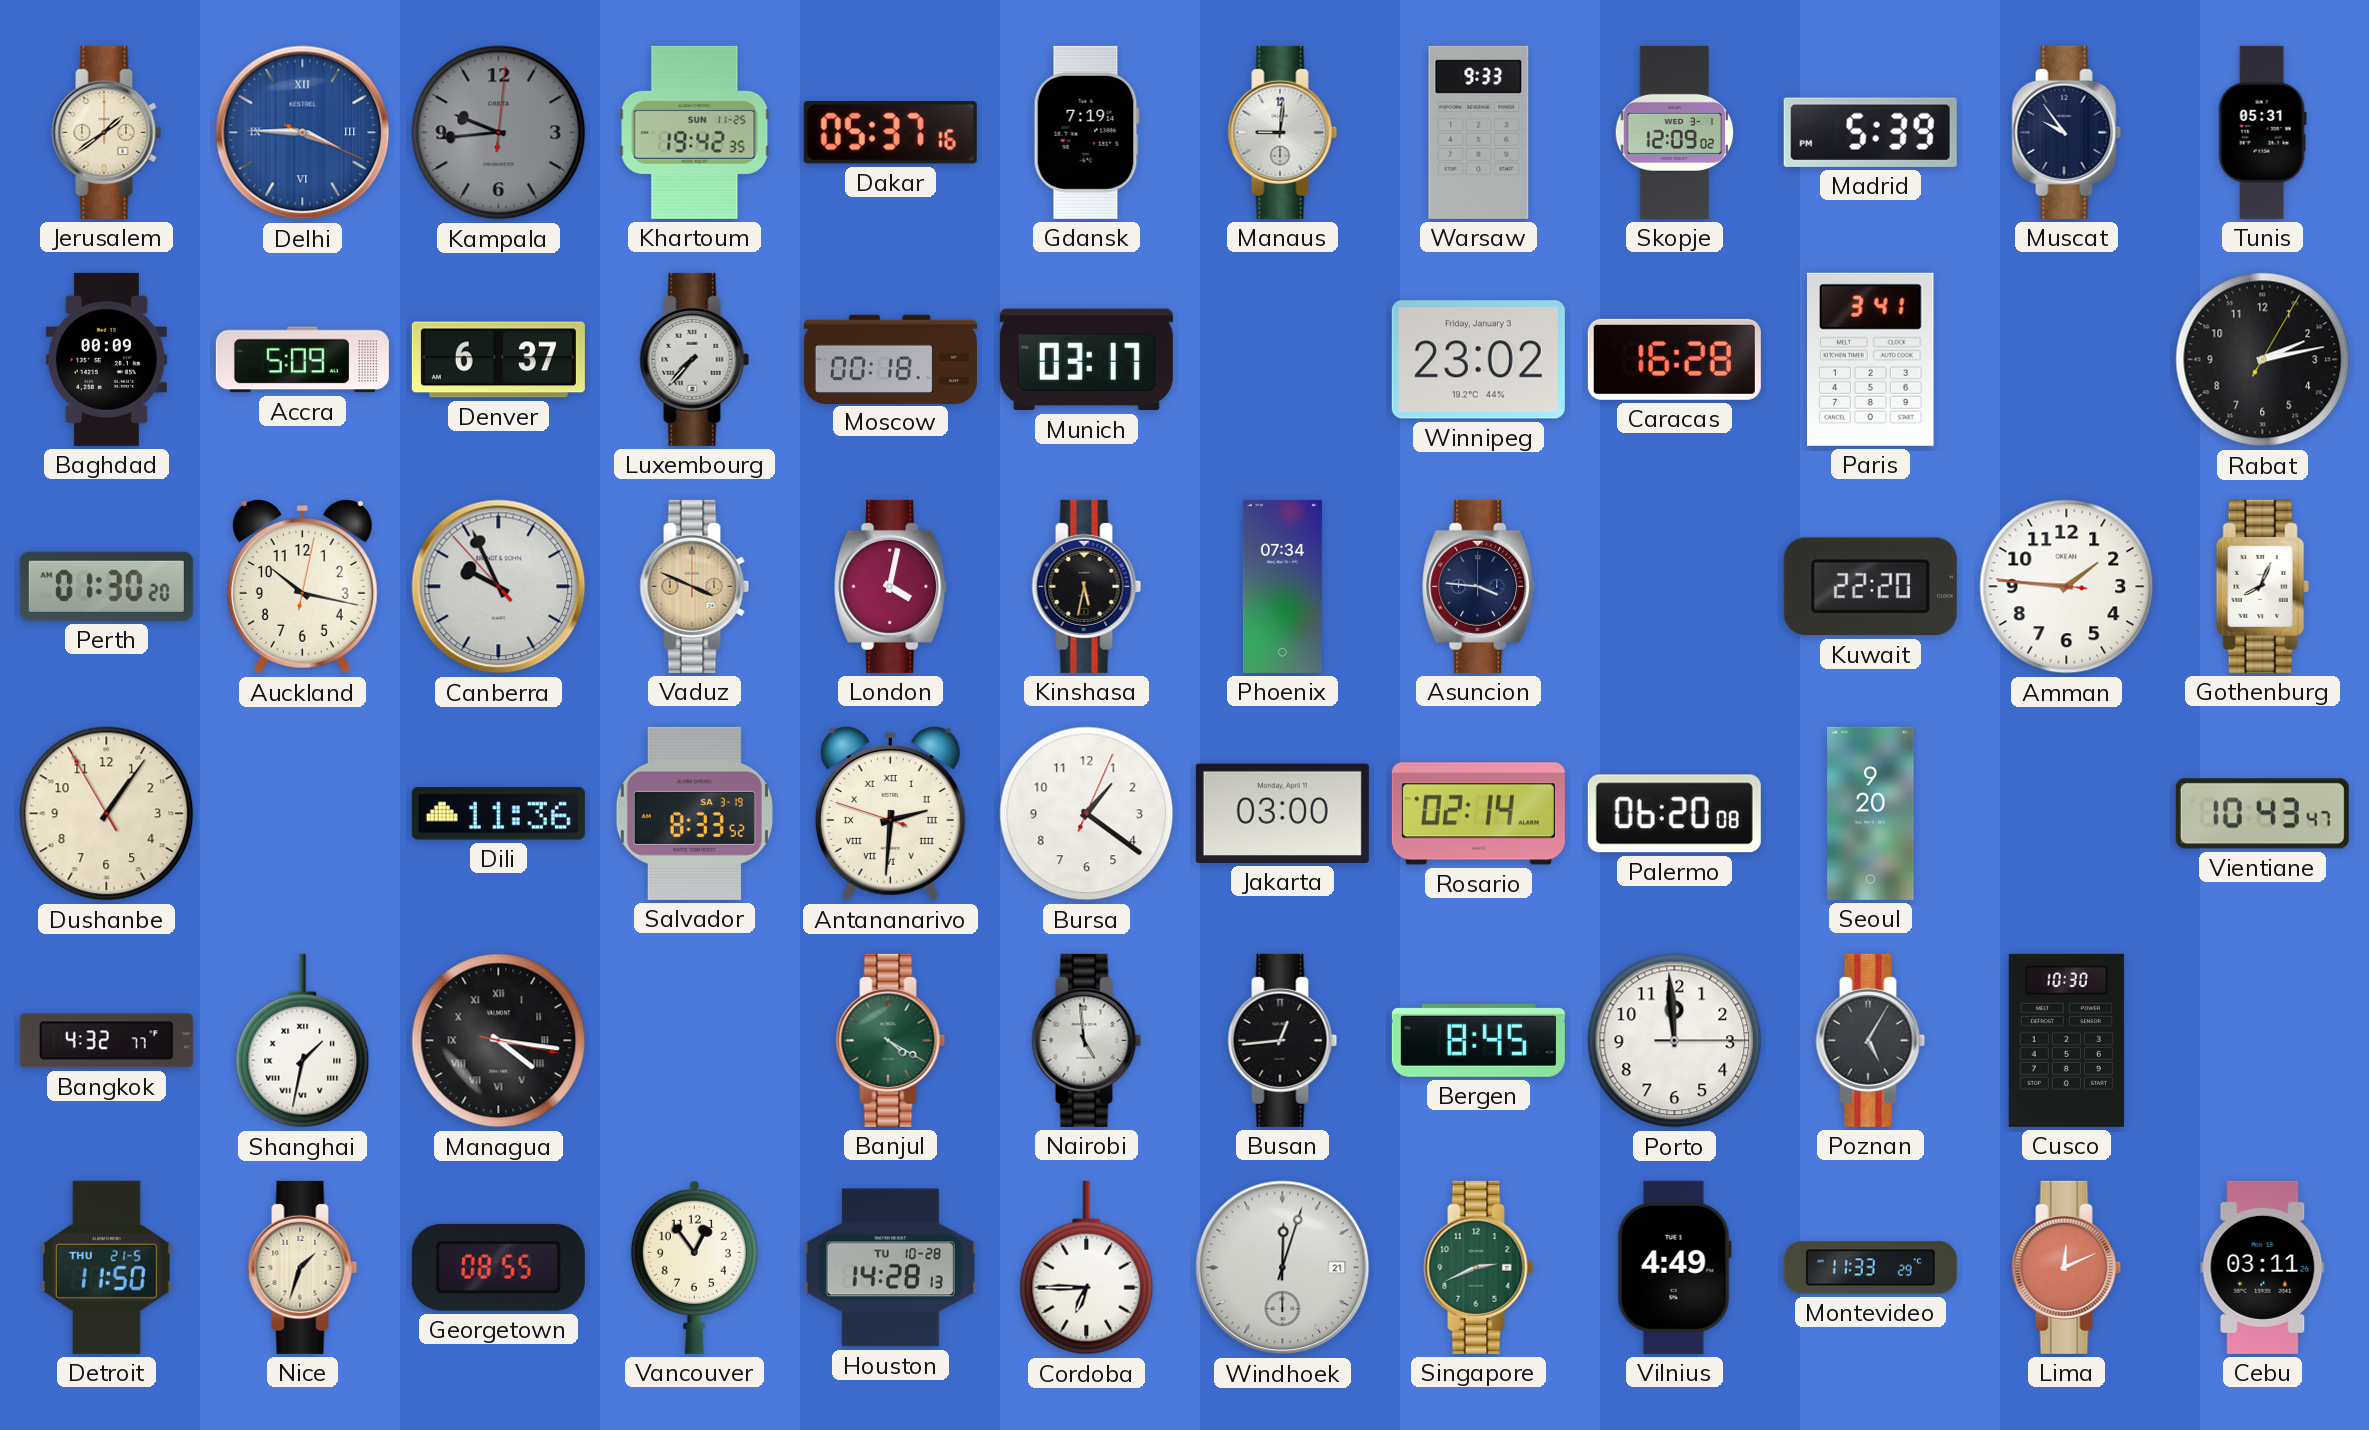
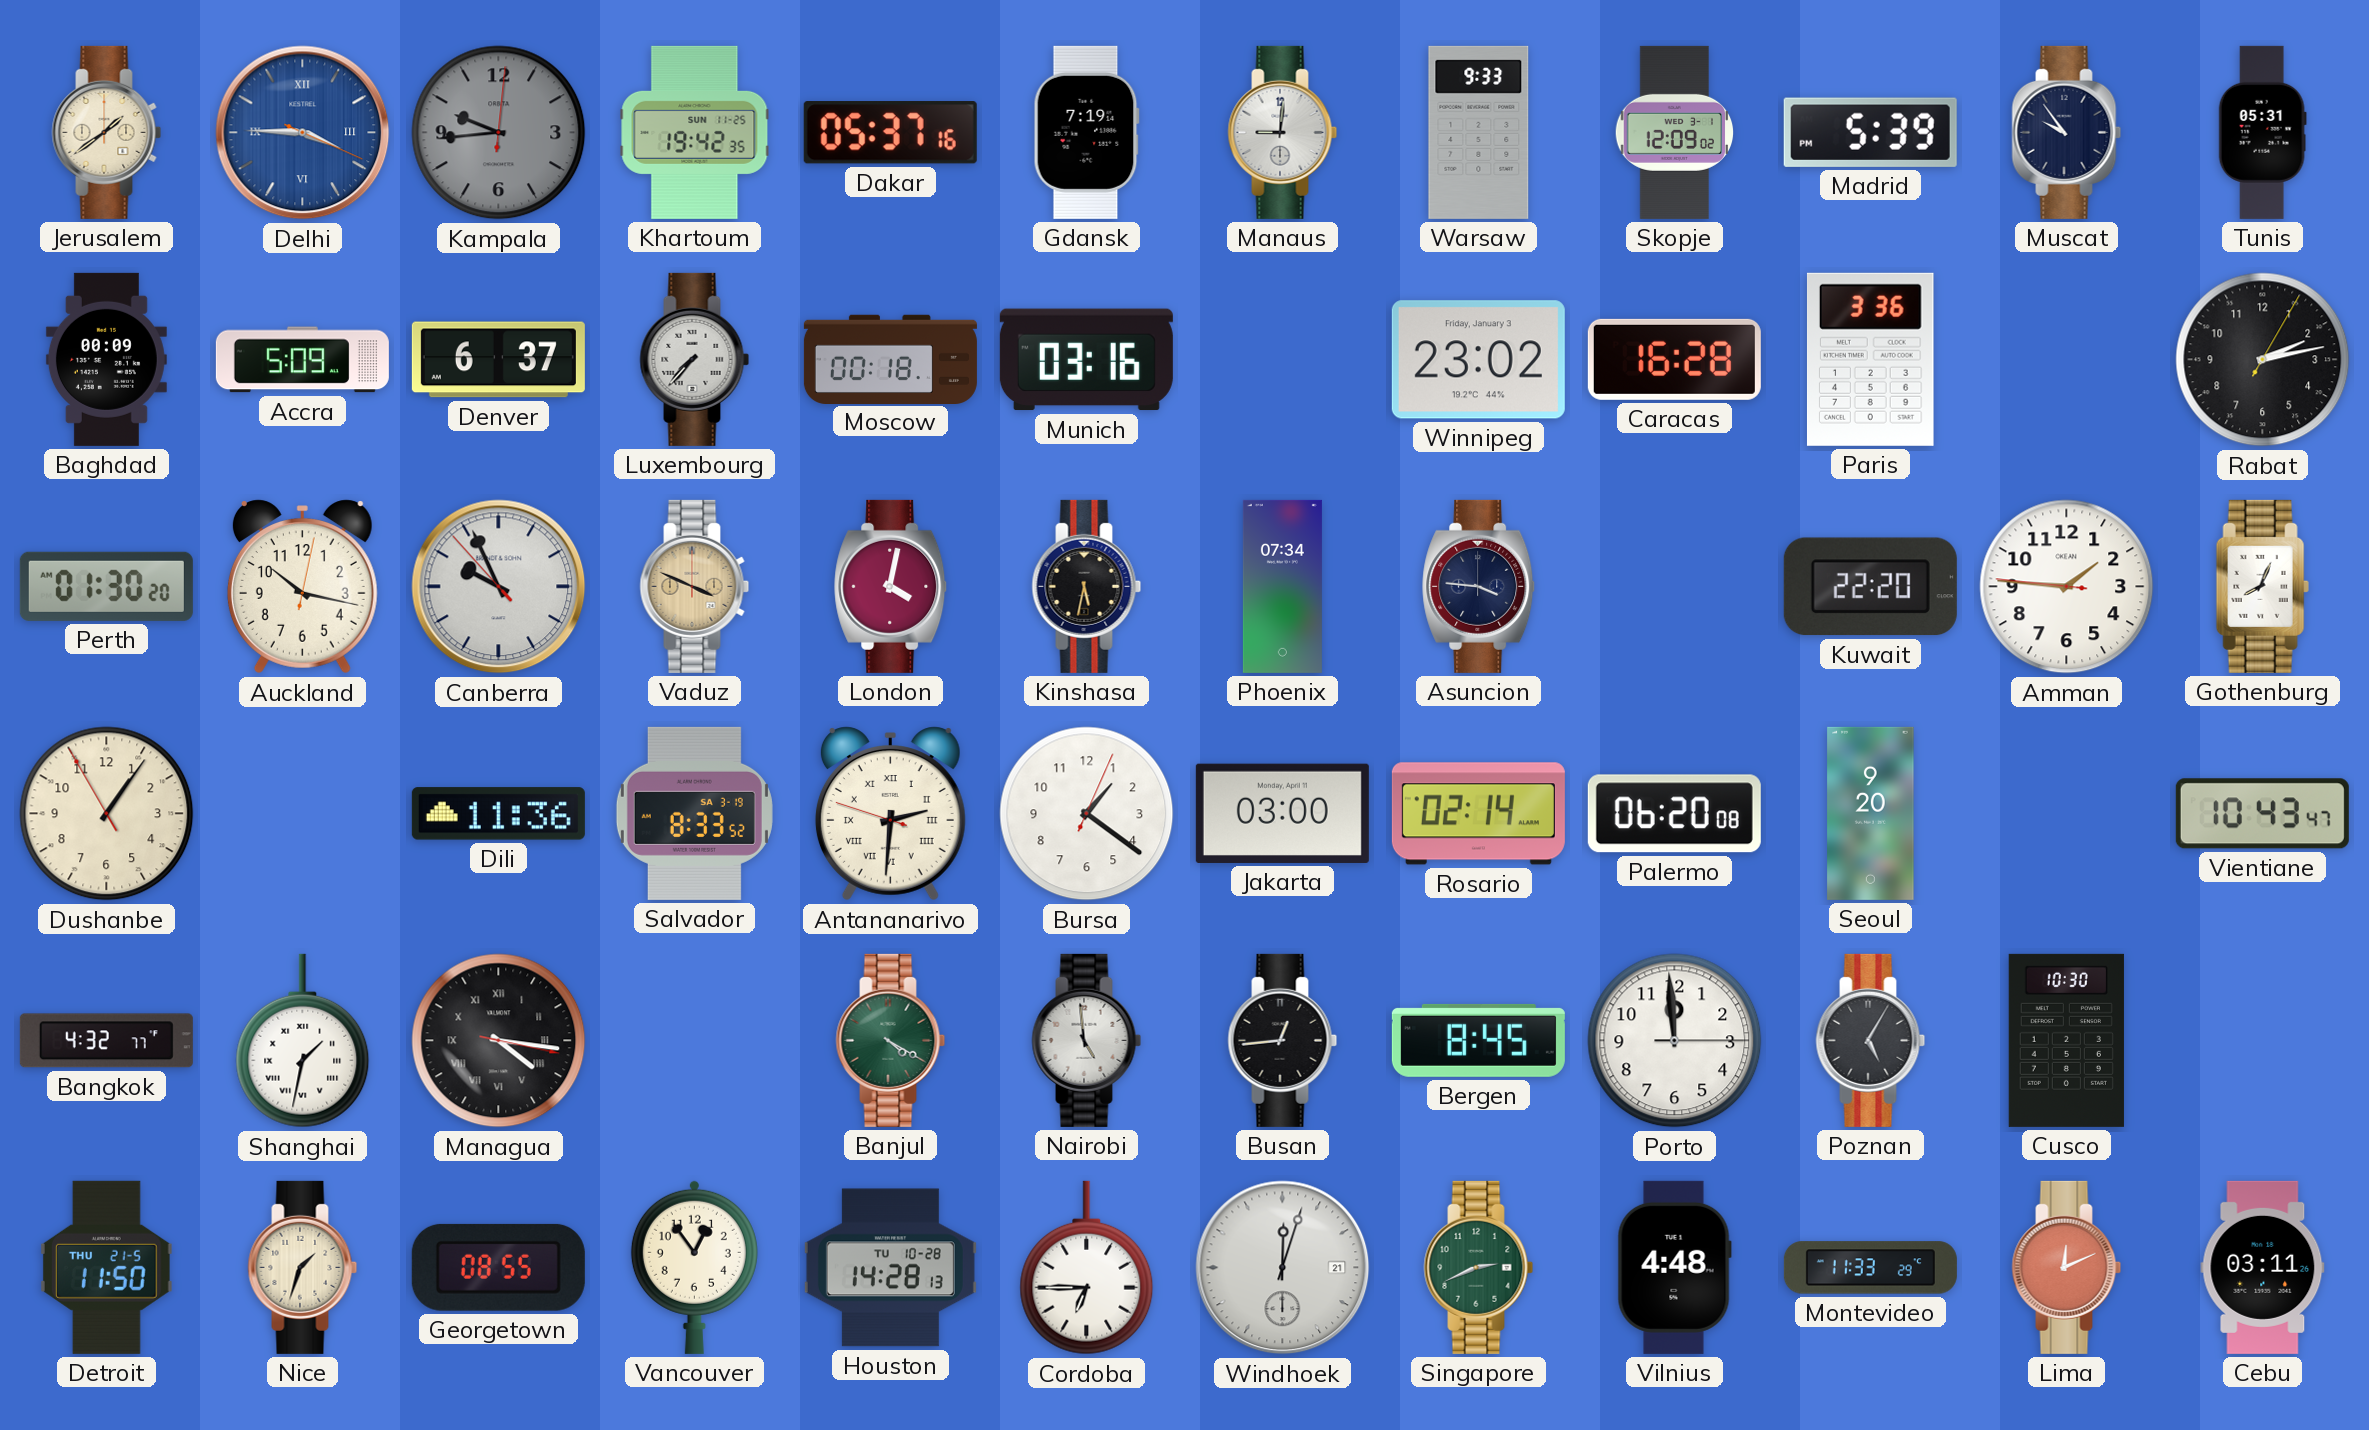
Munich: 03:17 -> 03:16
Paris: 3:41 -> 3:36
Vilnius: 4:49 -> 4:48
